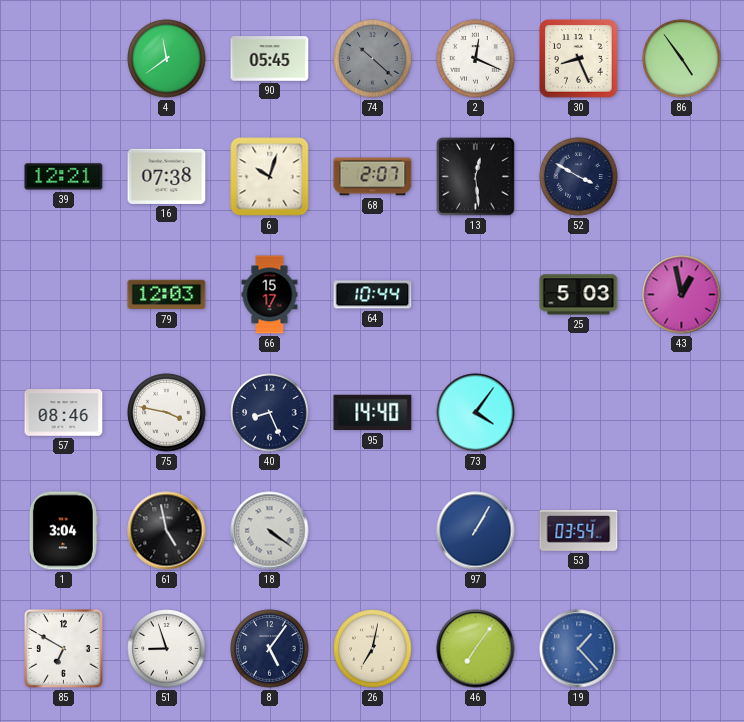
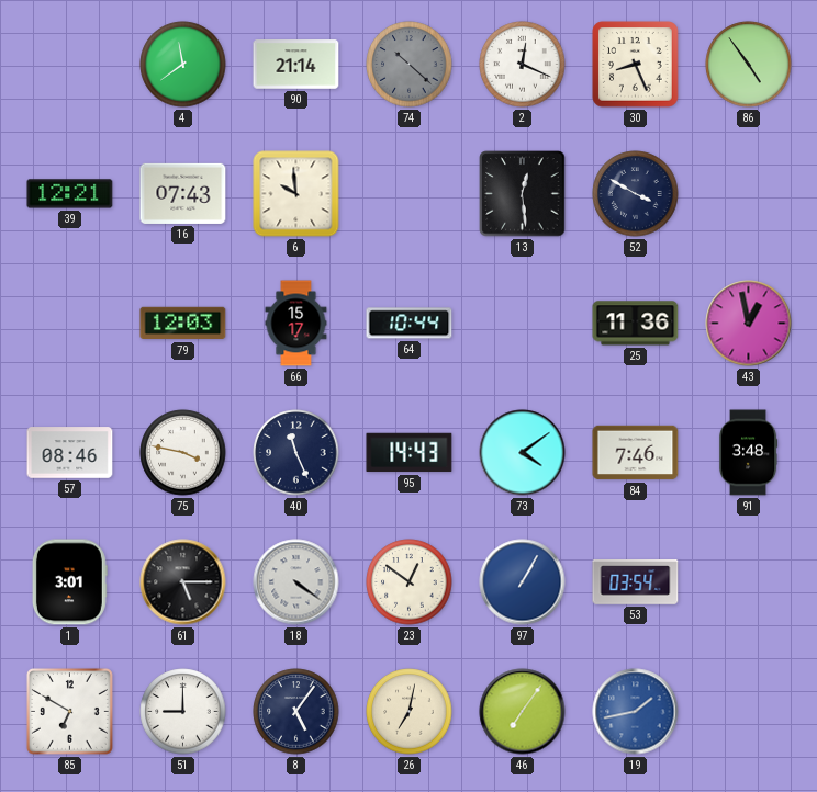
90: 05:45 -> 21:14
16: 07:38 -> 07:43
6: 10:03 -> 9:59
68: 2:07 -> none
25: 5:03 -> 11:36
40: 8:26 -> 11:26
95: 14:40 -> 14:43
73: 4:06 -> 4:09
84: none -> 7:46
91: none -> 3:48
1: 3:04 -> 3:01
61: 4:58 -> 5:15
23: none -> 12:51
51: 8:57 -> 9:00
19: 1:23 -> 1:43
